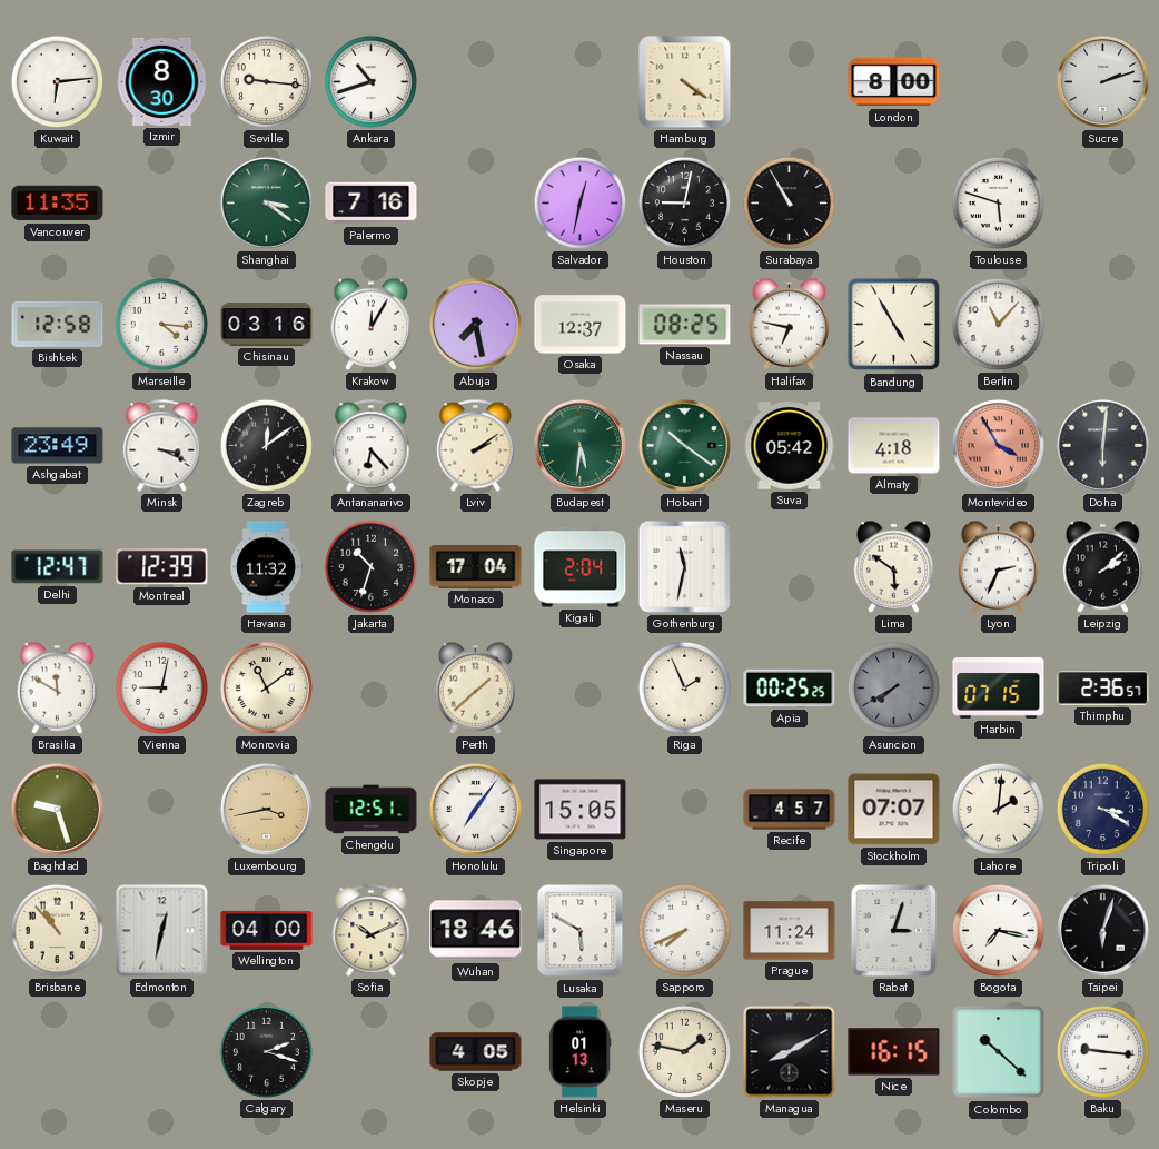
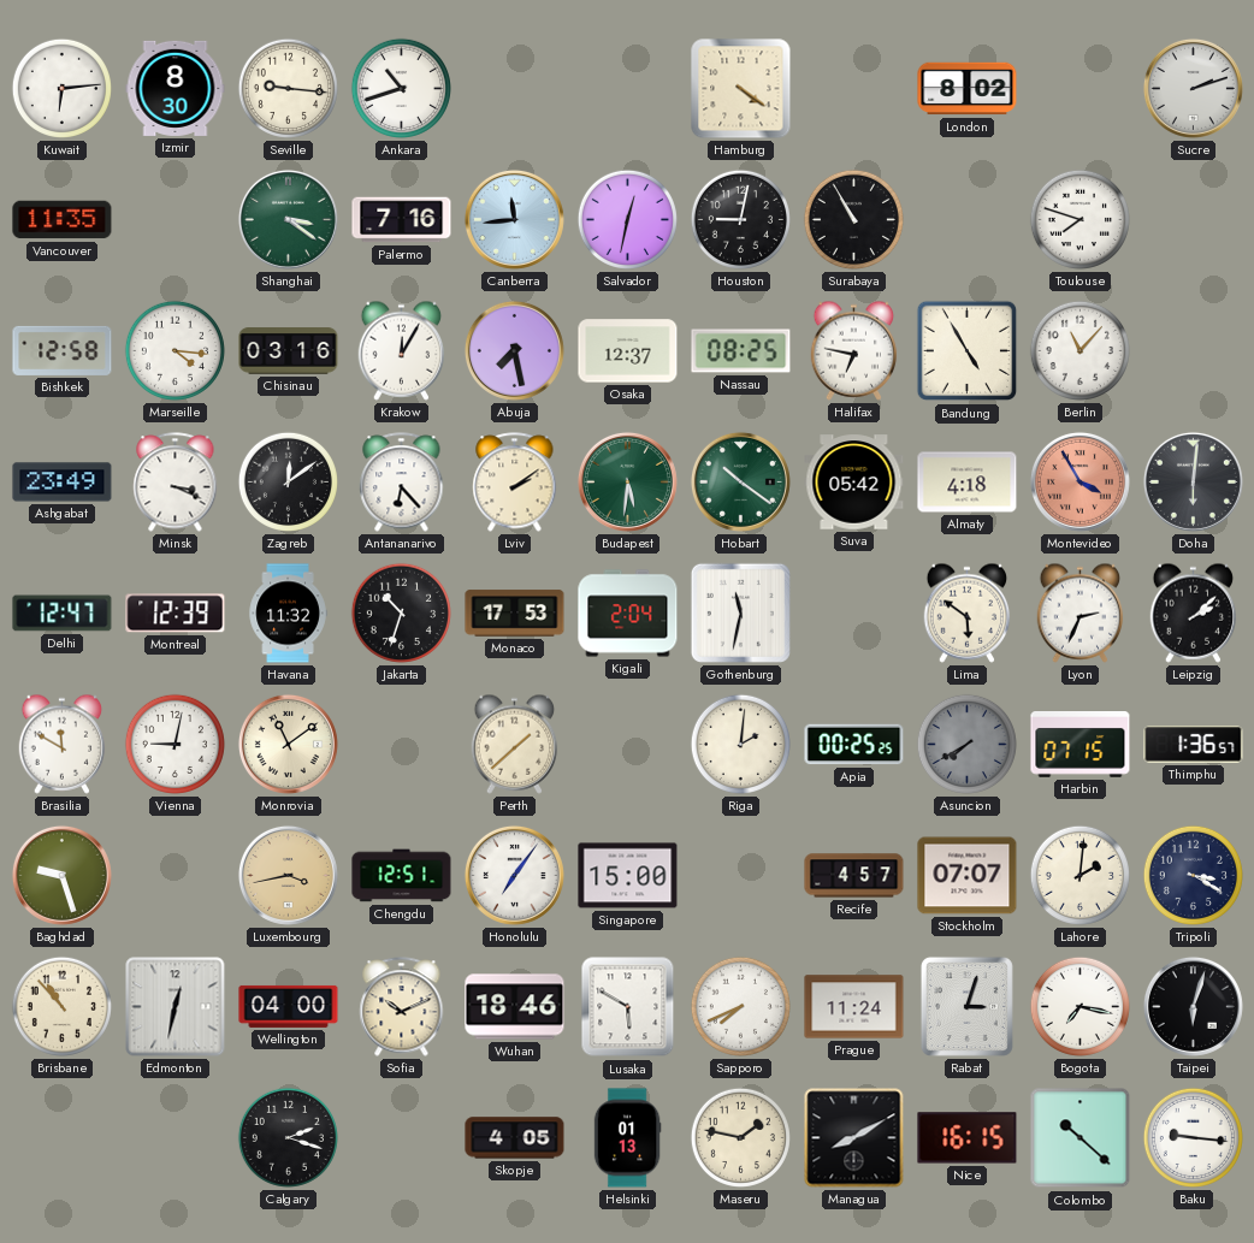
London: 8:00 -> 8:02
Canberra: none -> 11:44
Toulouse: 5:48 -> 7:48
Monaco: 17:04 -> 17:53
Riga: 1:56 -> 2:01
Thimphu: 2:36 -> 1:36
Singapore: 15:05 -> 15:00
